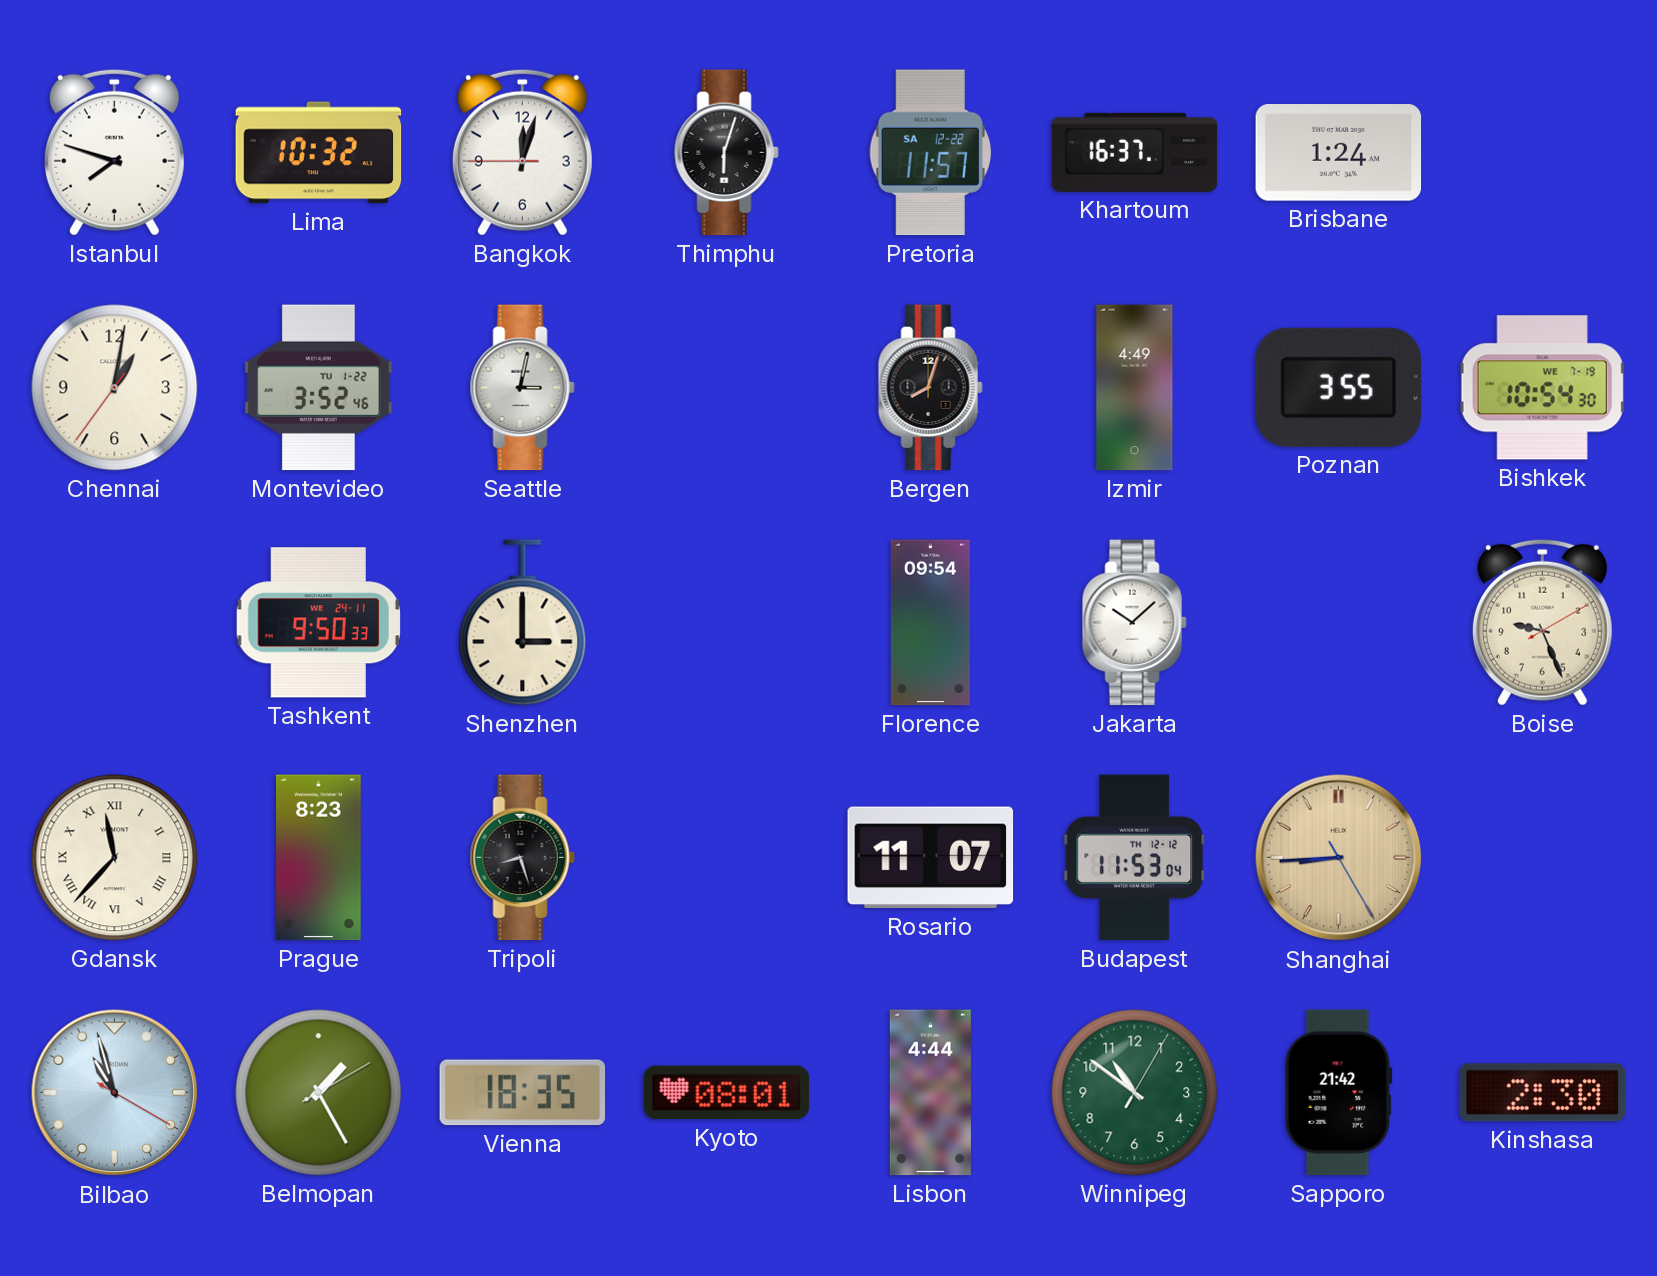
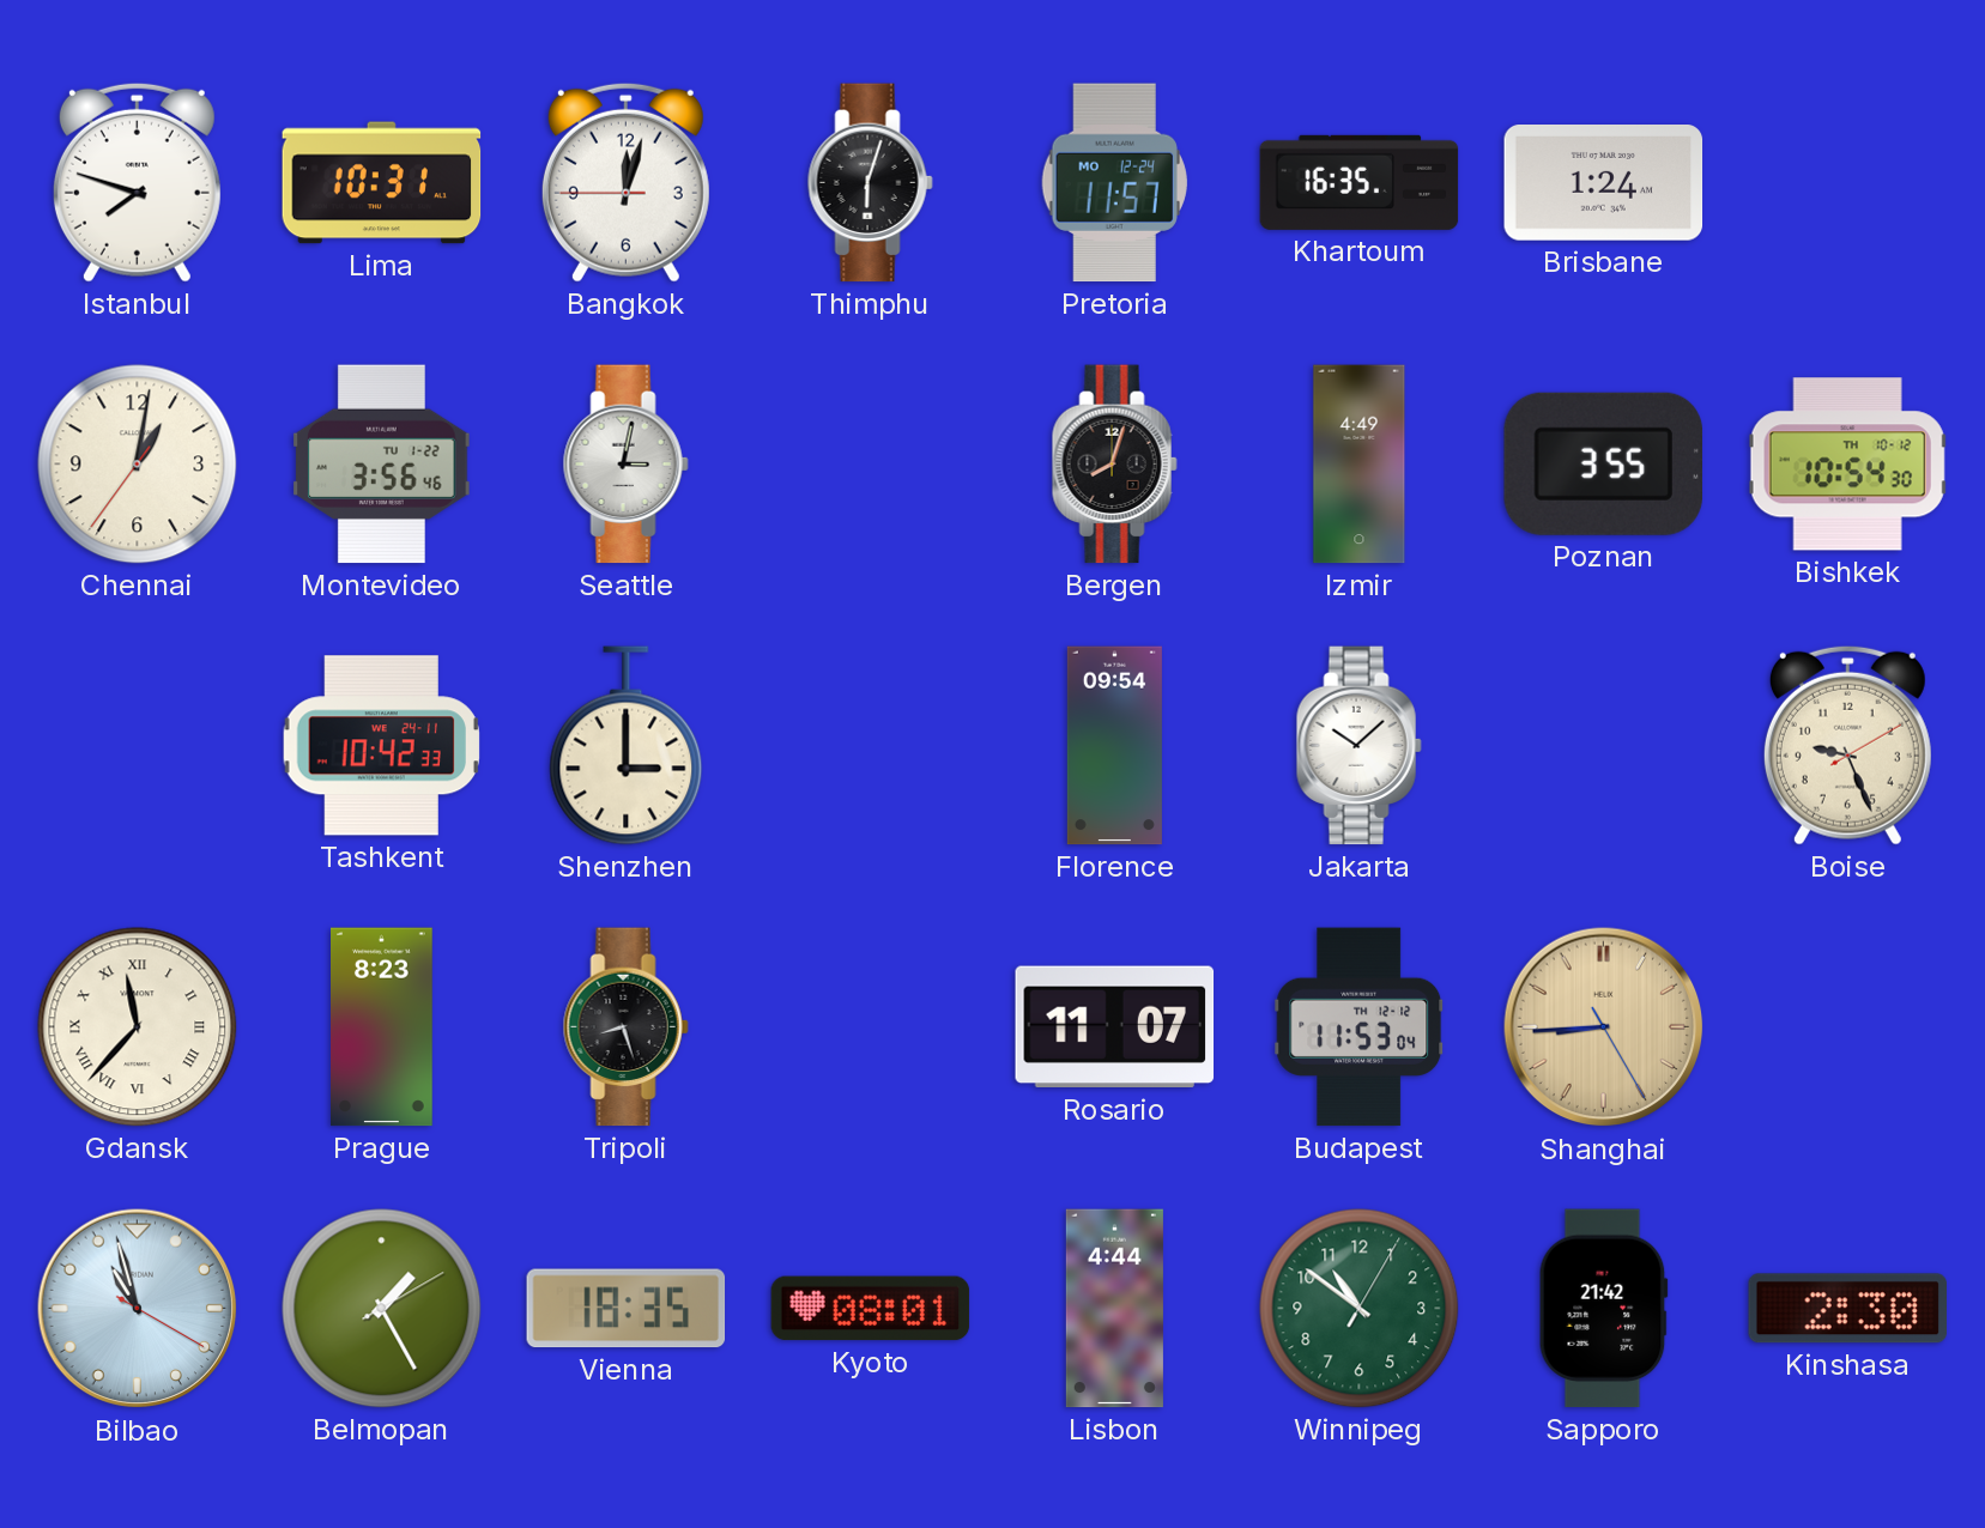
Lima: 10:32 -> 10:31
Pretoria date: SA 12-22 -> MO 12-24
Khartoum: 16:37 -> 16:35
Montevideo: 3:52 -> 3:56
Bishkek date: WE 7-19 -> TH 10-12
Tashkent: 9:50 -> 10:42
